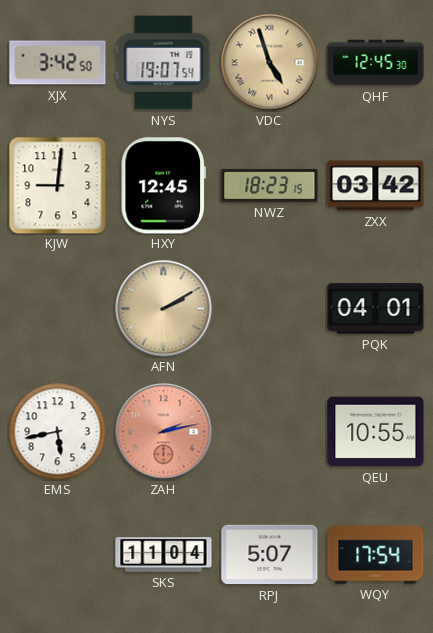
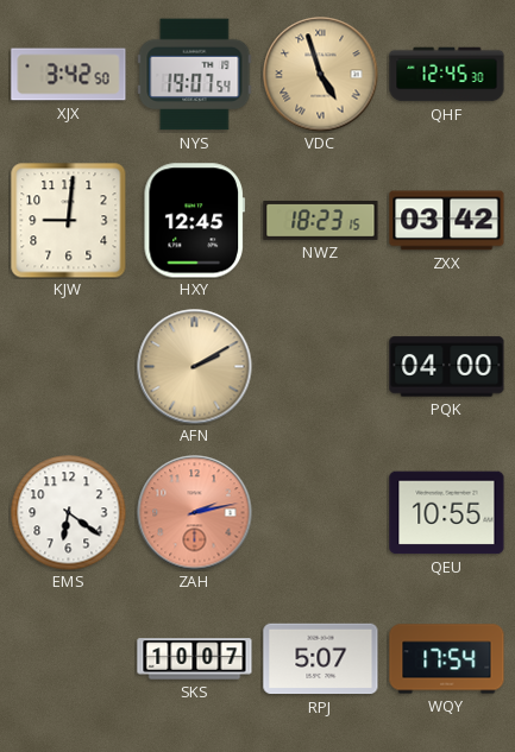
PQK: 04:01 -> 04:00
EMS: 5:43 -> 6:21
SKS: 11:04 -> 10:07
